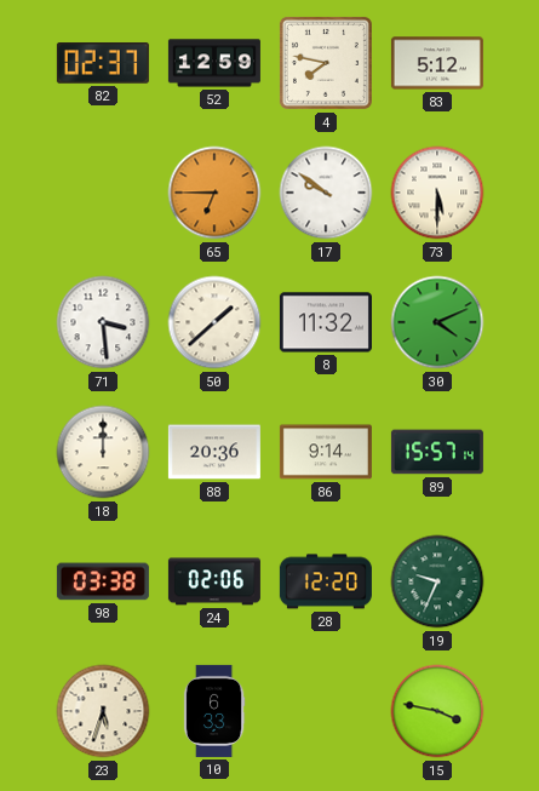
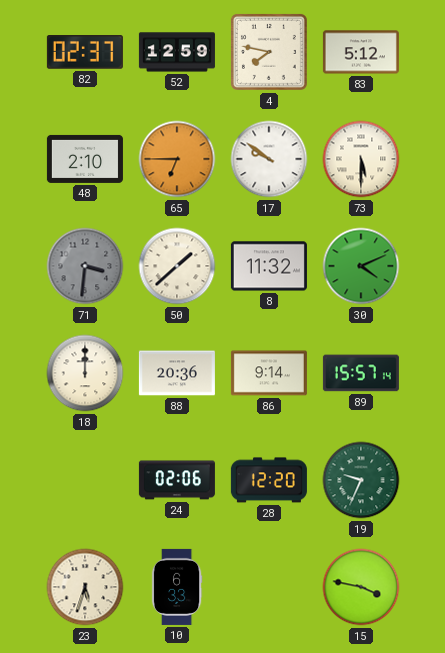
48: none -> 2:10
71: 3:29 -> 3:31
71 dial: white -> grey
98: 03:38 -> none
